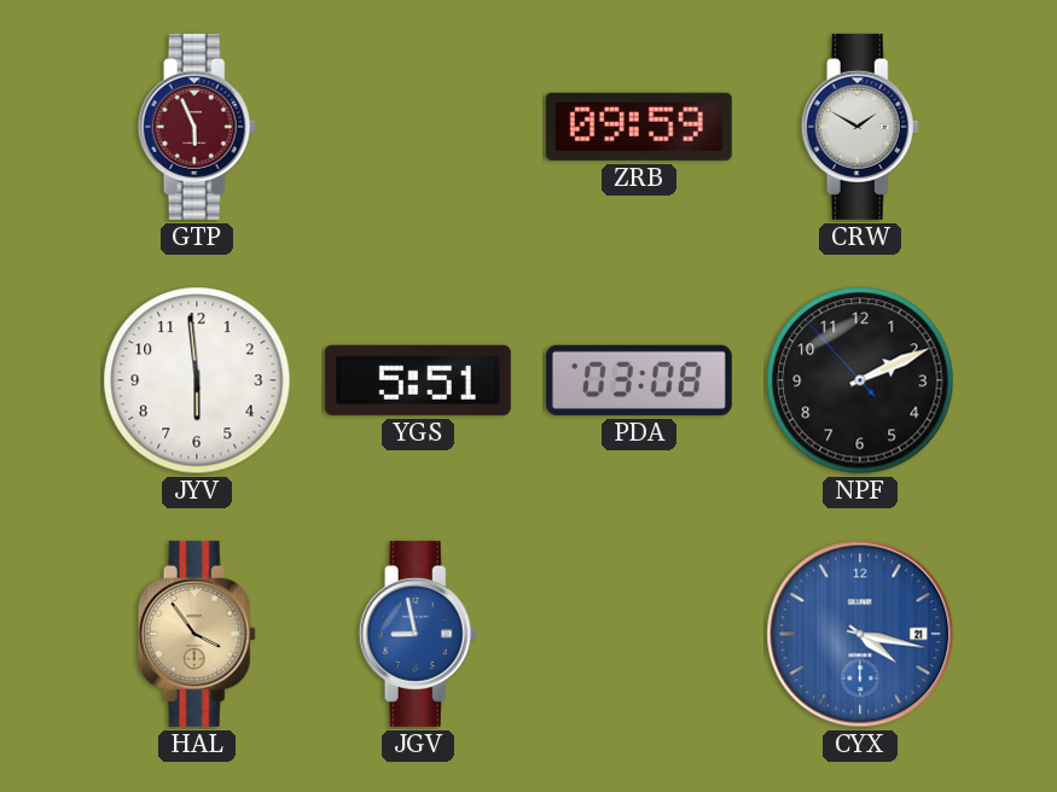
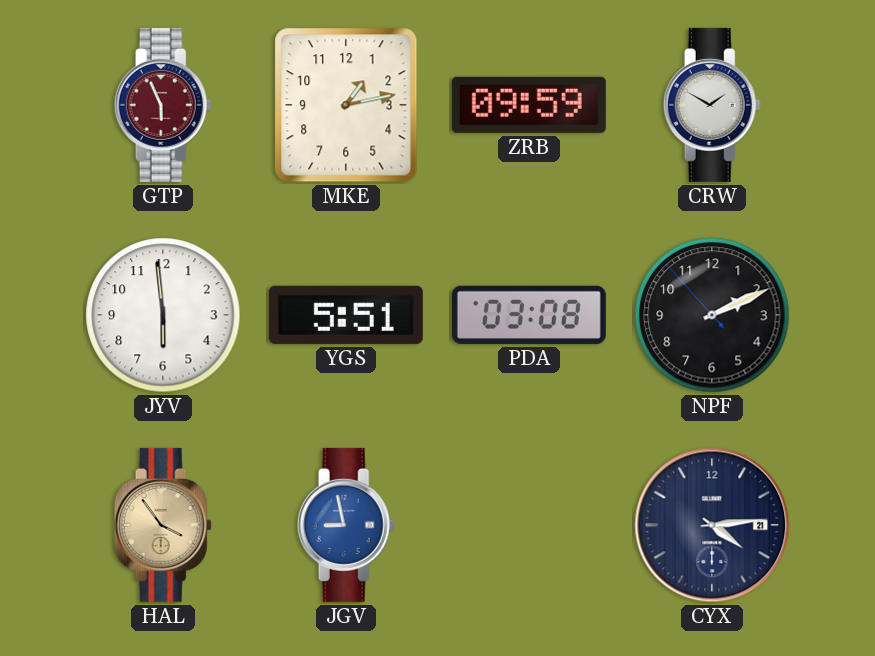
MKE: none -> 1:13
CYX: 4:17 -> 4:14
CYX dial: blue -> navy
